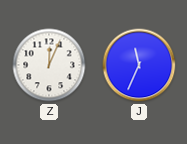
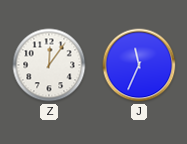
Z: 12:04 -> 12:06
